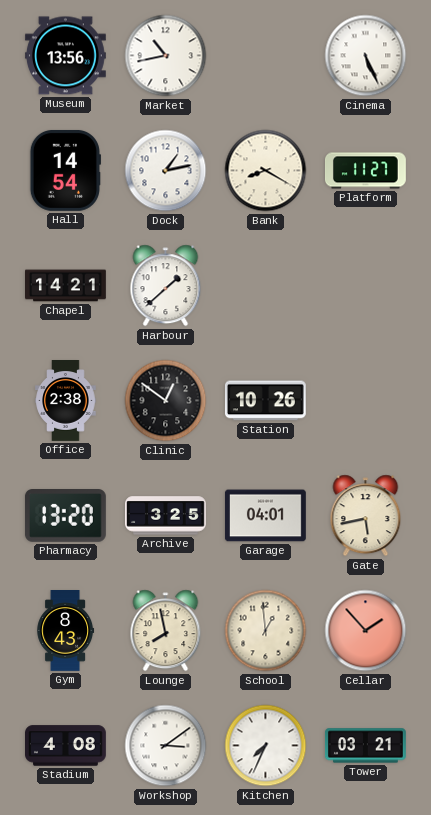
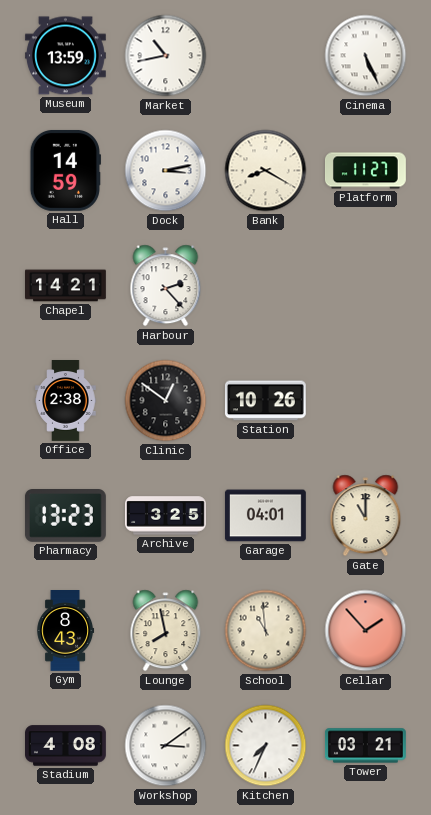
Museum: 13:56 -> 13:59
Hall: 14:54 -> 14:59
Dock: 1:13 -> 3:13
Harbour: 1:38 -> 2:23
Pharmacy: 13:20 -> 13:23
Gate: 5:43 -> 11:00
School: 12:59 -> 10:59
